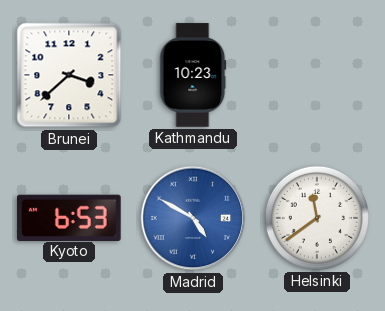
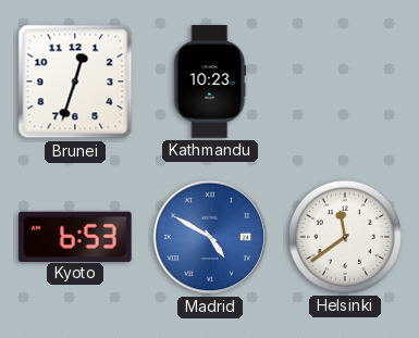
Brunei: 3:38 -> 12:33
